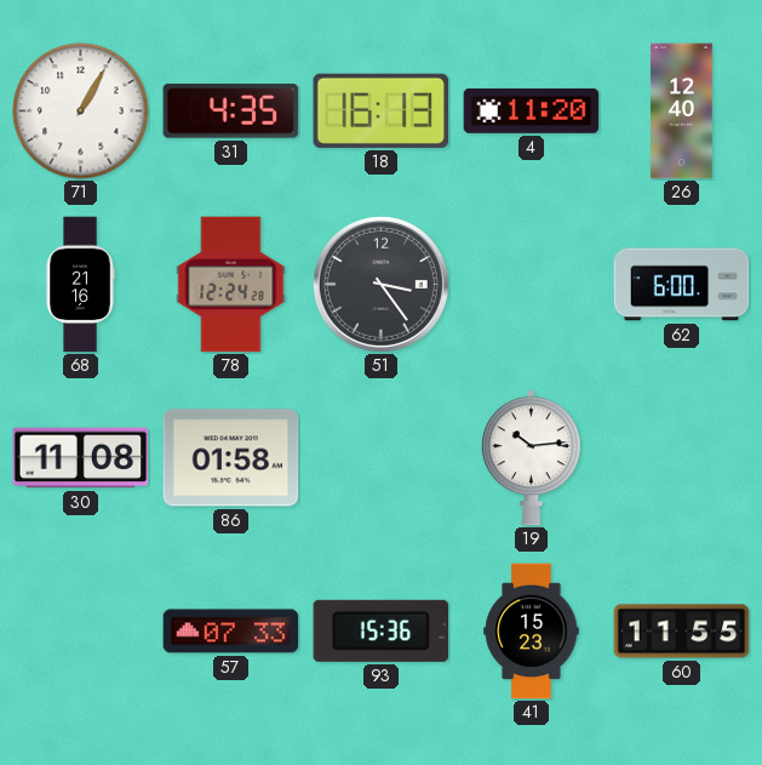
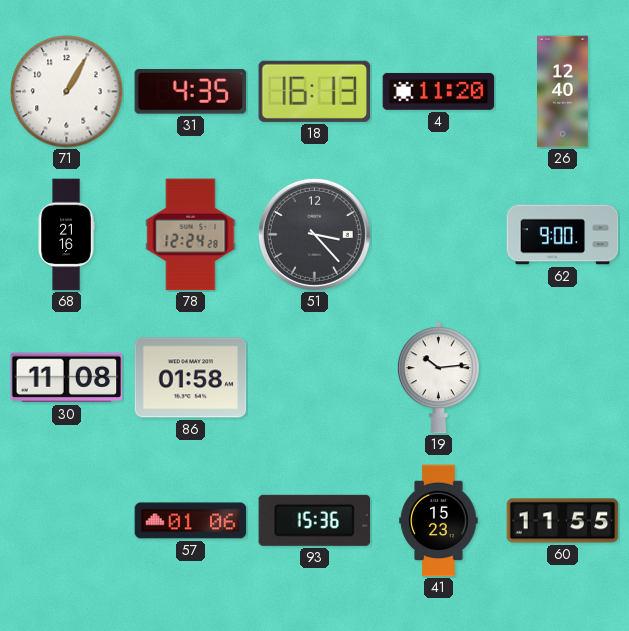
51: 3:24 -> 3:23
62: 6:00 -> 9:00
57: 07:33 -> 01:06
